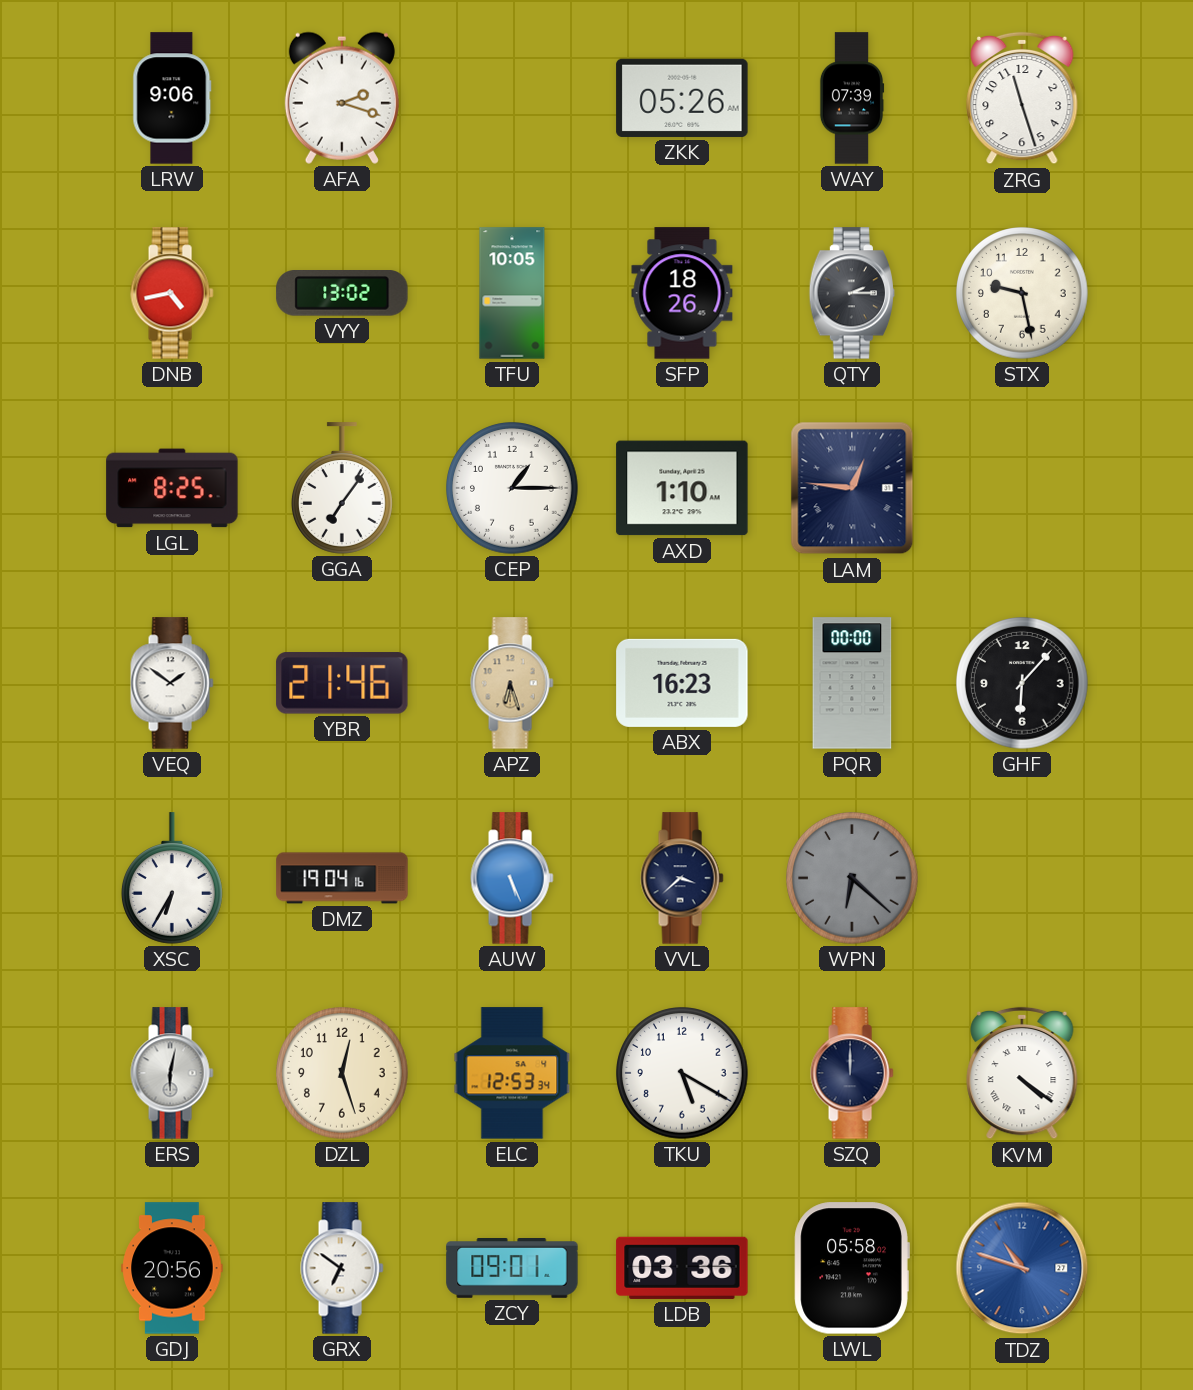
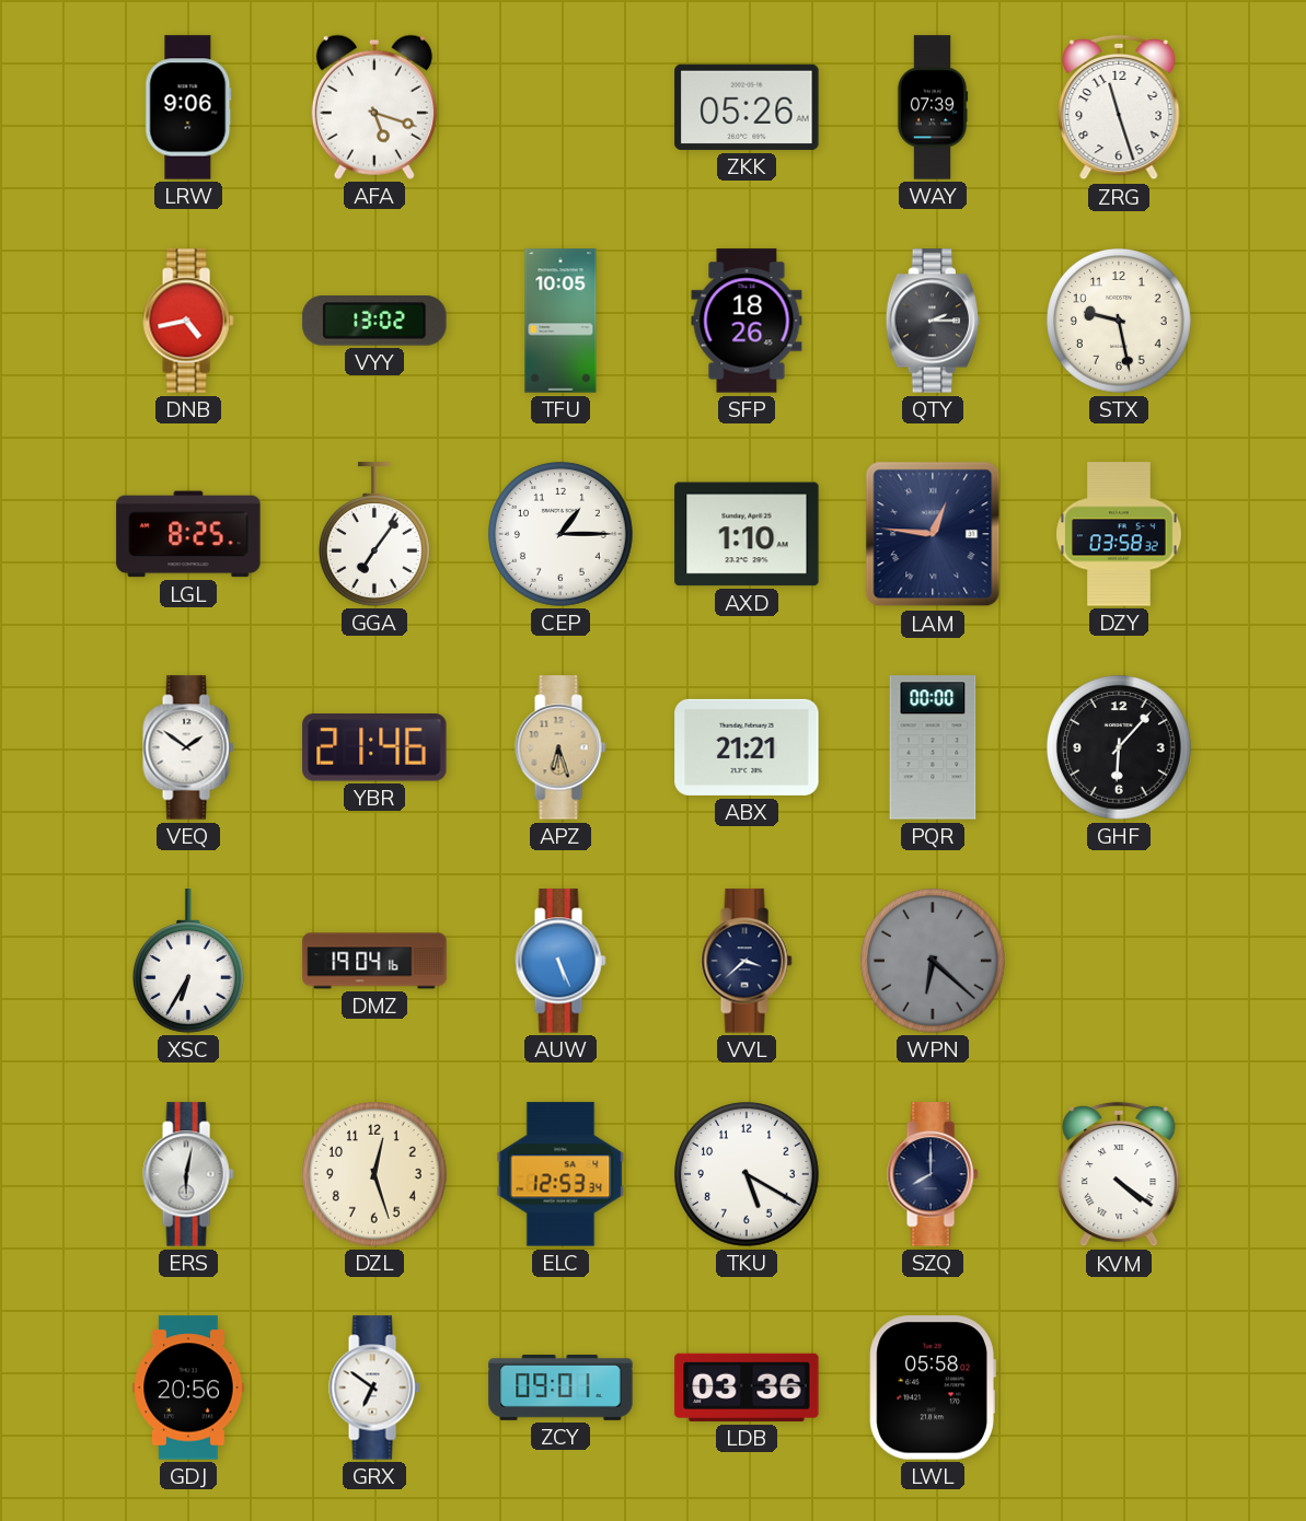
AFA: 2:18 -> 5:18
DZY: none -> 03:58
ABX: 16:23 -> 21:21
SZQ: 12:00 -> 8:00
TDZ: 10:48 -> none
